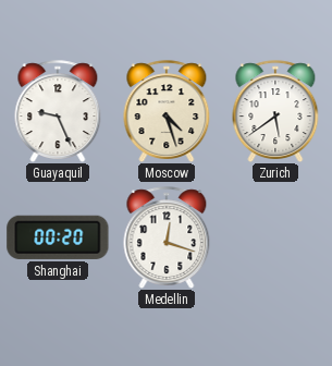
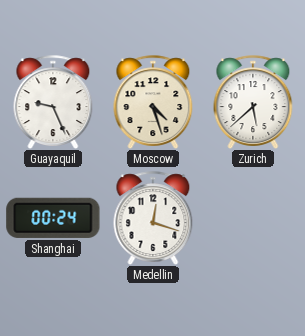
Zurich: 5:39 -> 5:38
Shanghai: 00:20 -> 00:24
